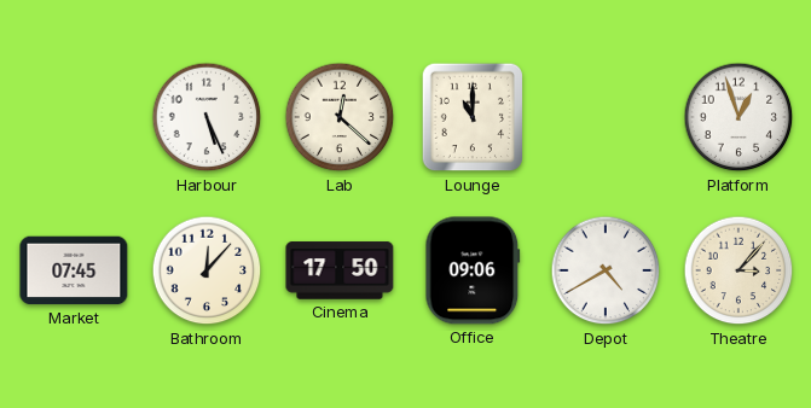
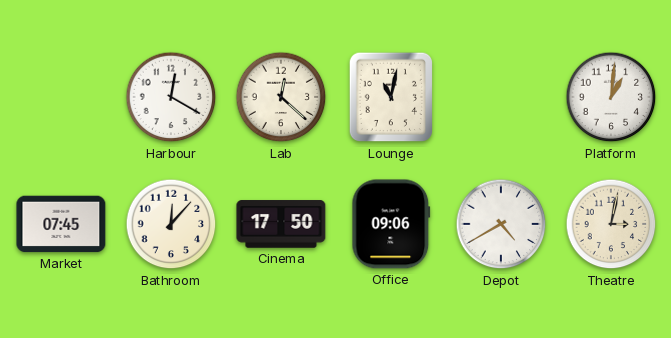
Harbour: 5:26 -> 12:20
Lounge: 11:00 -> 11:02
Platform: 12:57 -> 1:01
Theatre: 3:07 -> 3:02
